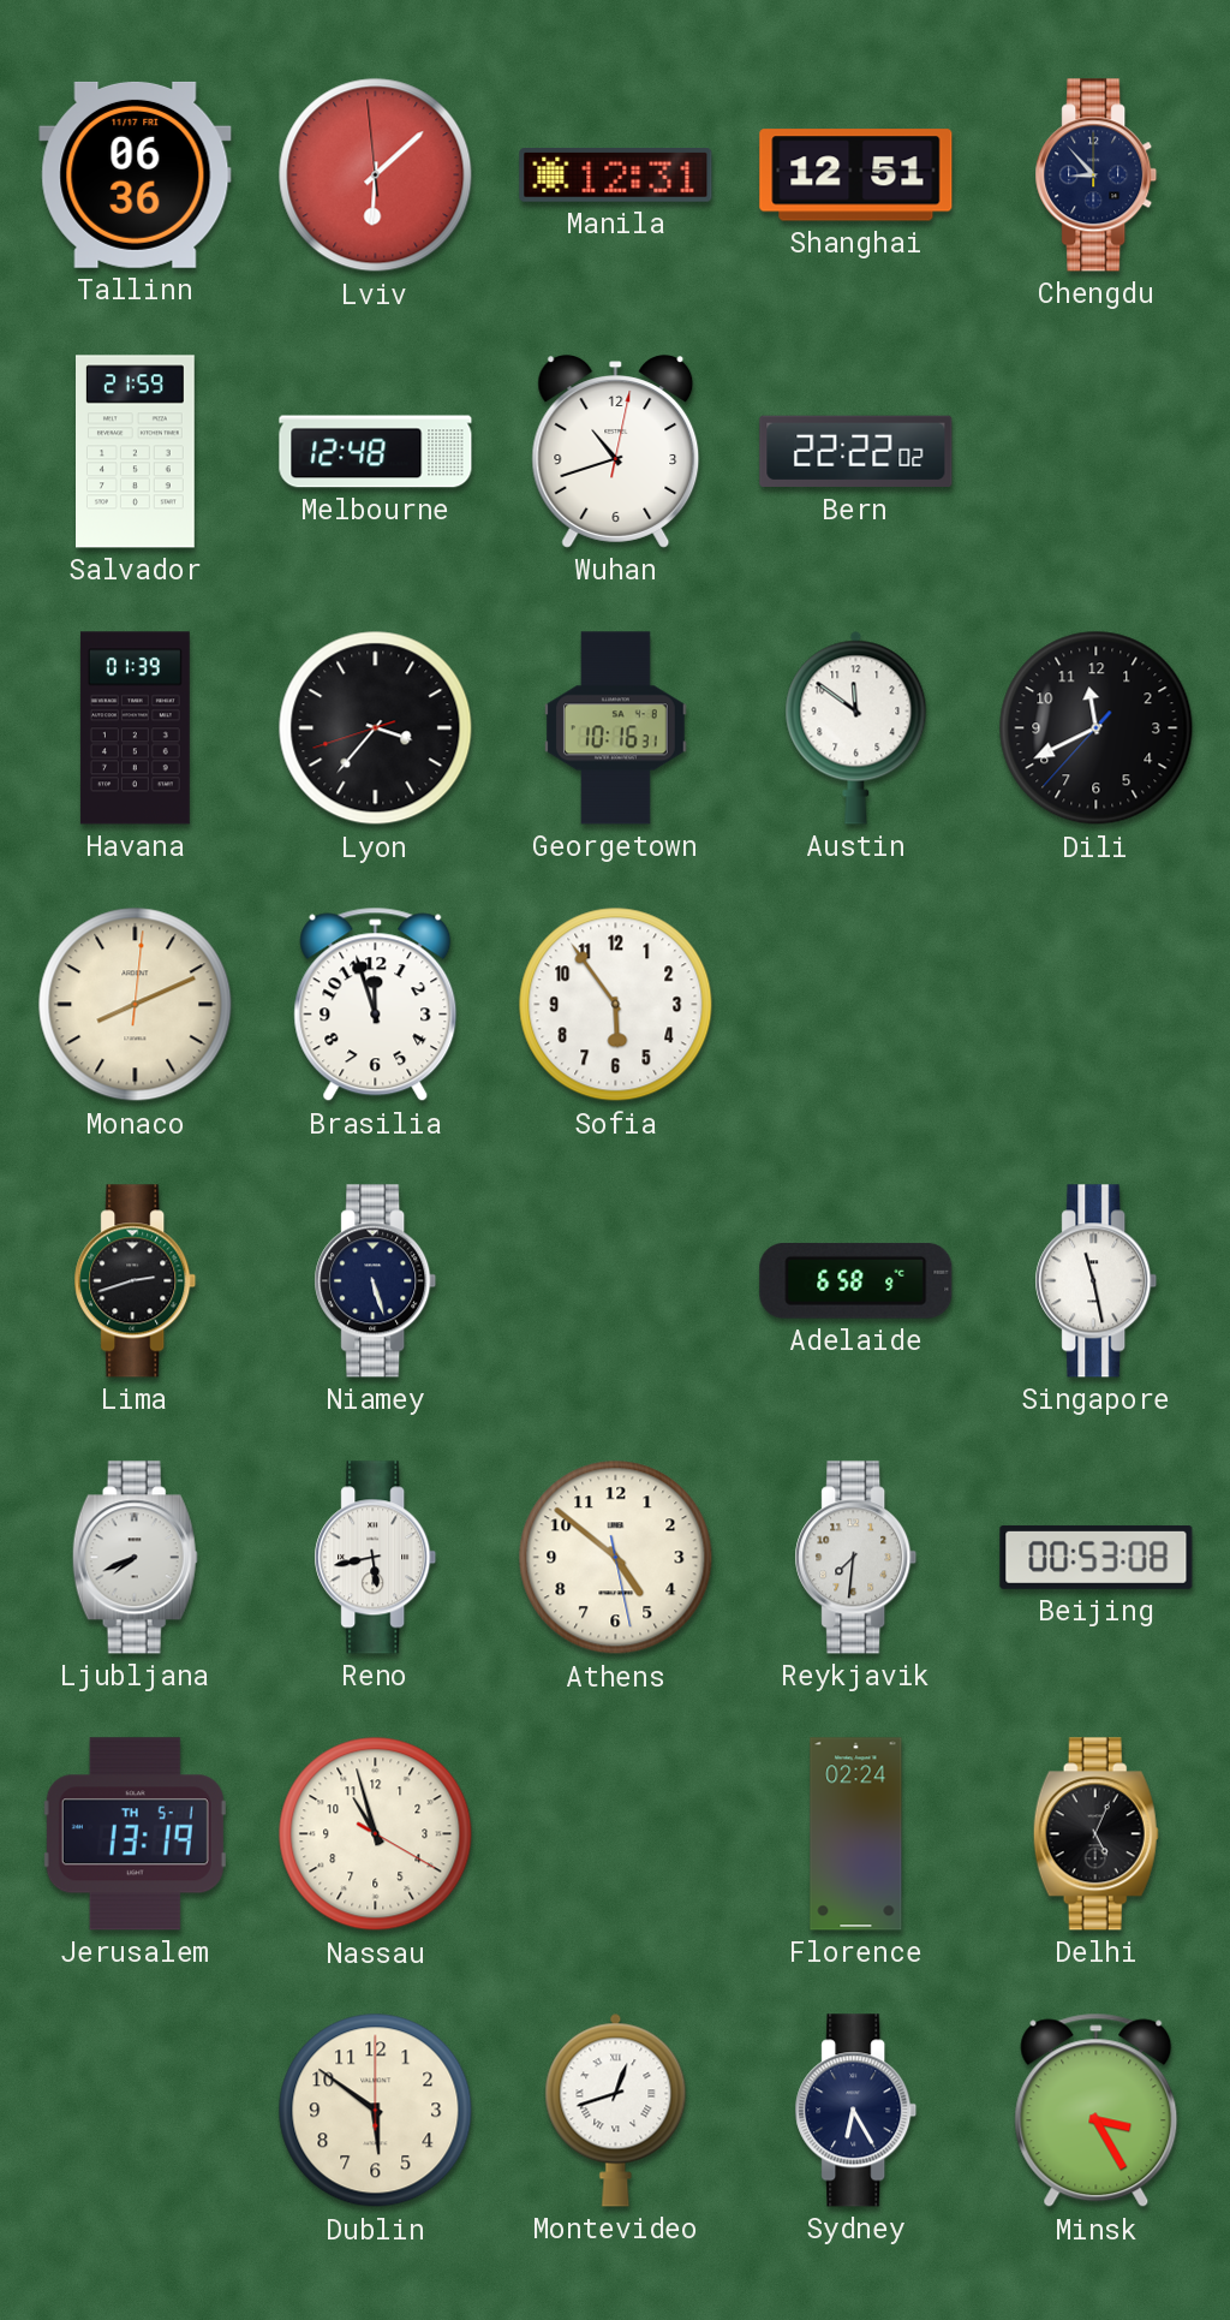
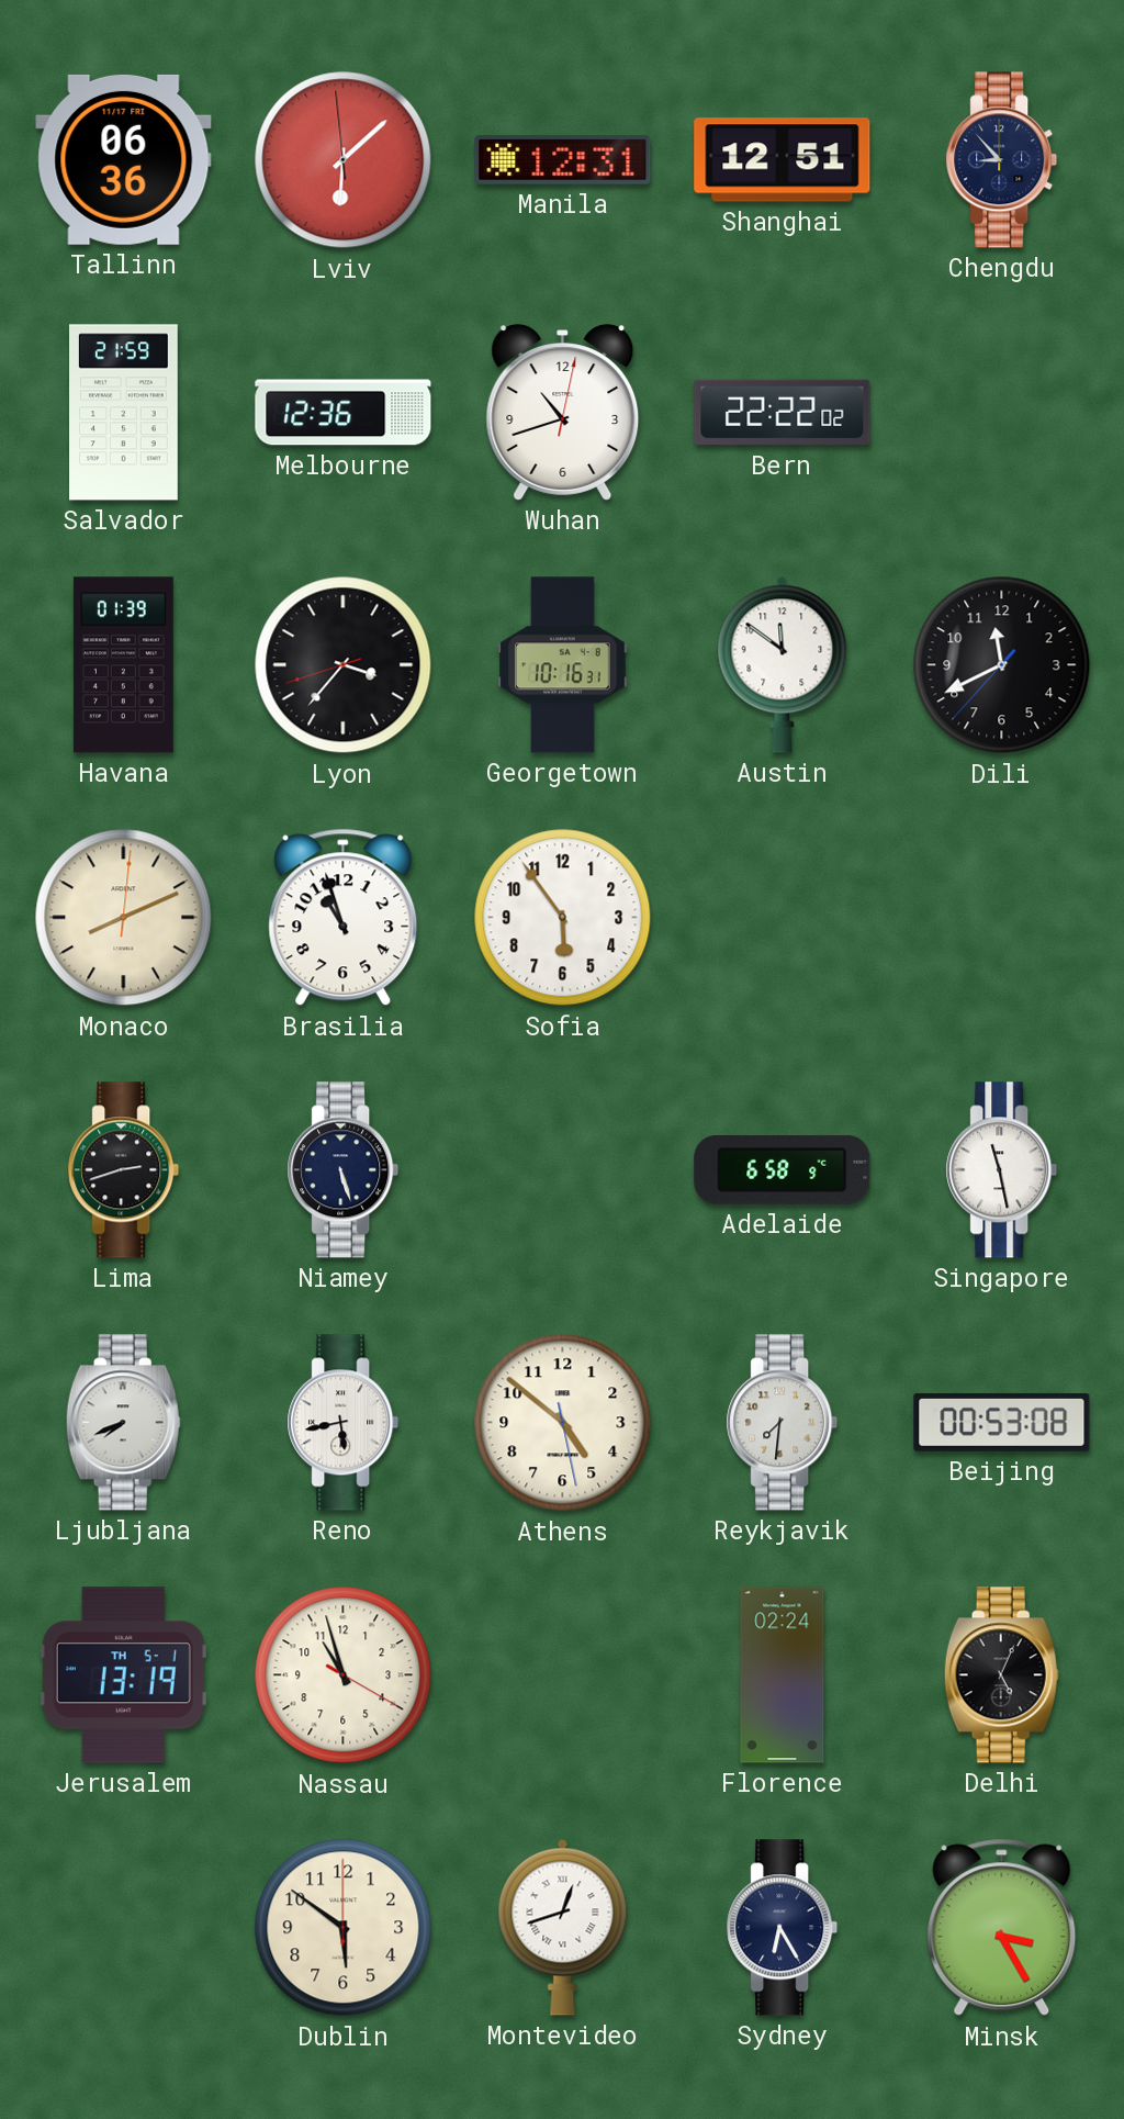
Melbourne: 12:48 -> 12:36
Brasilia: 11:57 -> 10:57
